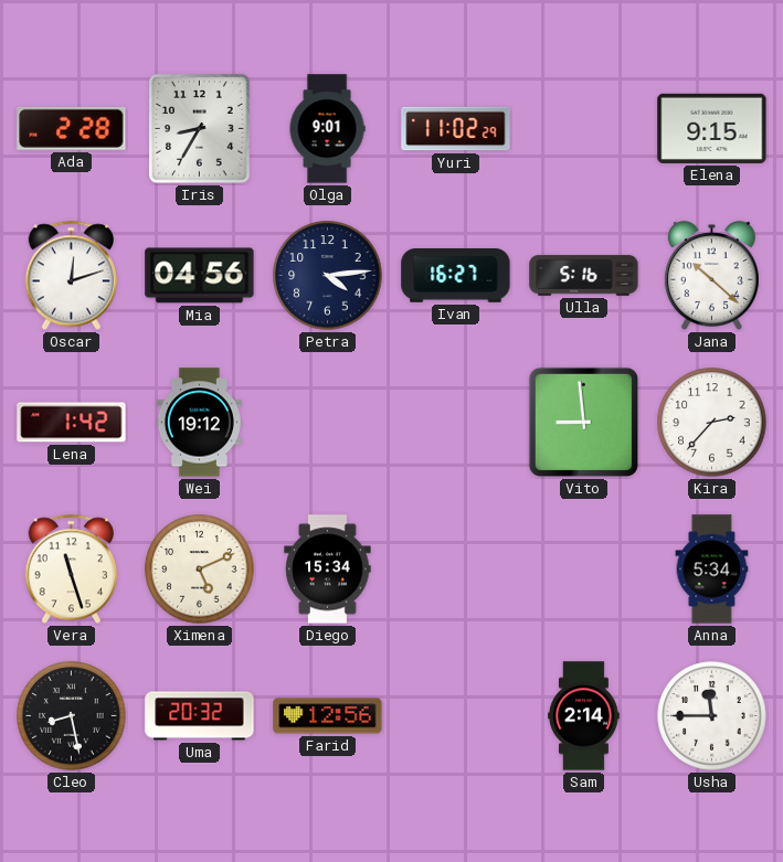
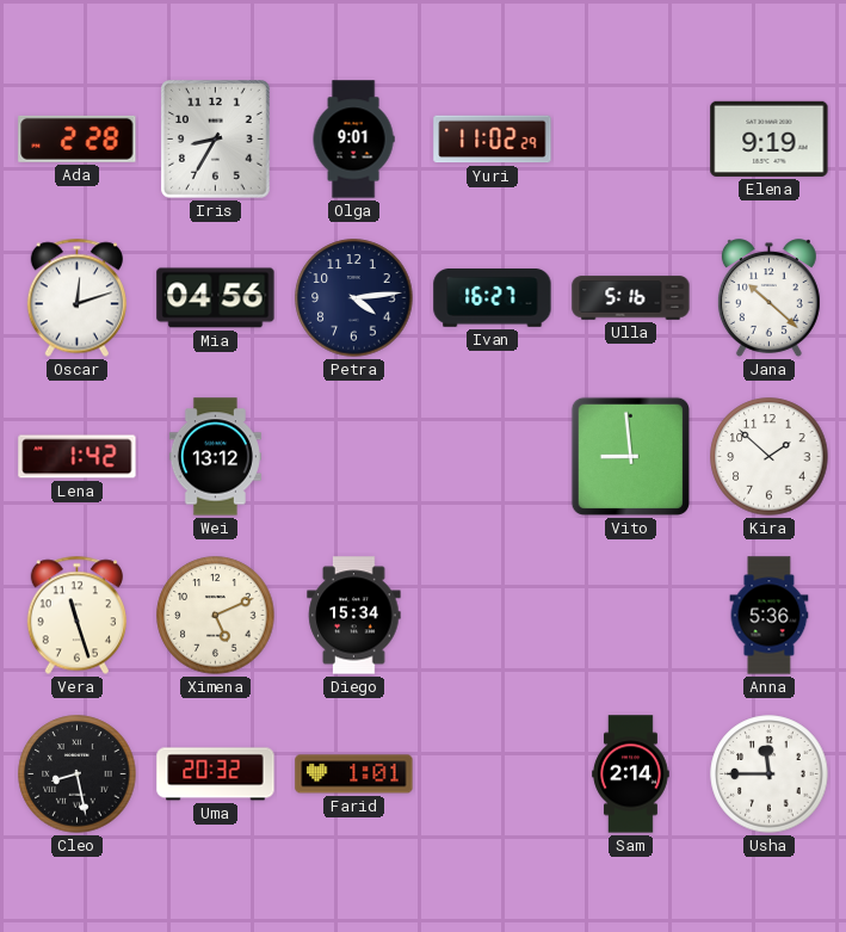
Elena: 9:15 -> 9:19
Wei: 19:12 -> 13:12
Kira: 2:37 -> 1:52
Anna: 5:34 -> 5:36
Farid: 12:56 -> 1:01
